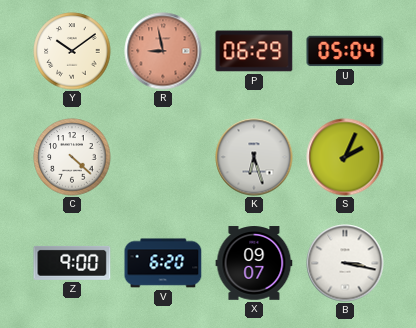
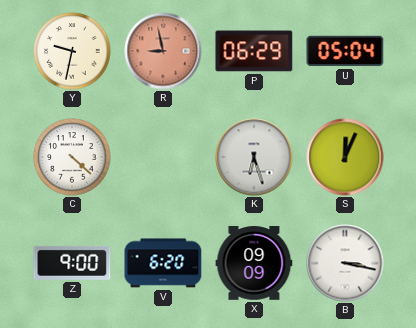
Y: 10:09 -> 9:32
S: 2:04 -> 12:04
X: 09:07 -> 09:09
